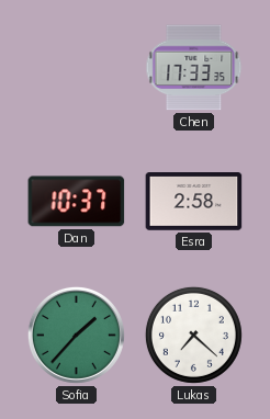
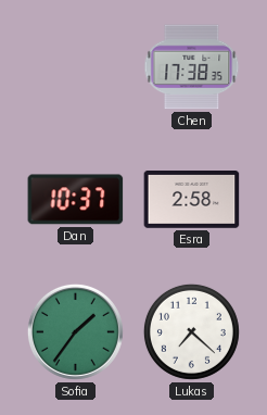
Chen: 17:33 -> 17:38
Sofia: 1:37 -> 1:36
